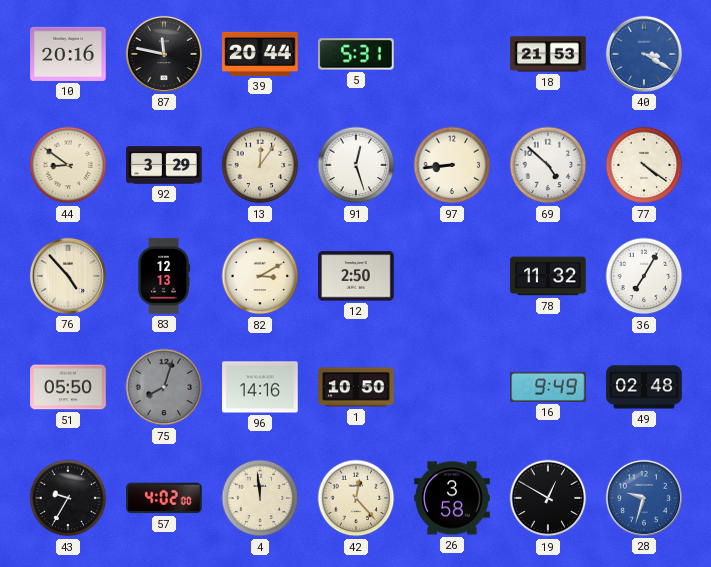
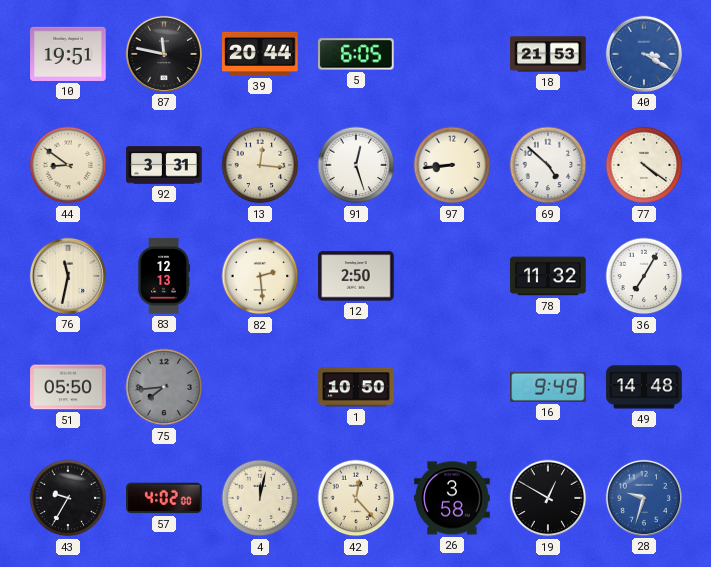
10: 20:16 -> 19:51
5: 5:31 -> 6:05
92: 3:29 -> 3:31
13: 12:06 -> 12:16
76: 4:53 -> 11:32
82: 3:10 -> 2:29
75: 8:03 -> 7:44
96: 14:16 -> none
49: 02:48 -> 14:48
4: 11:59 -> 12:02
